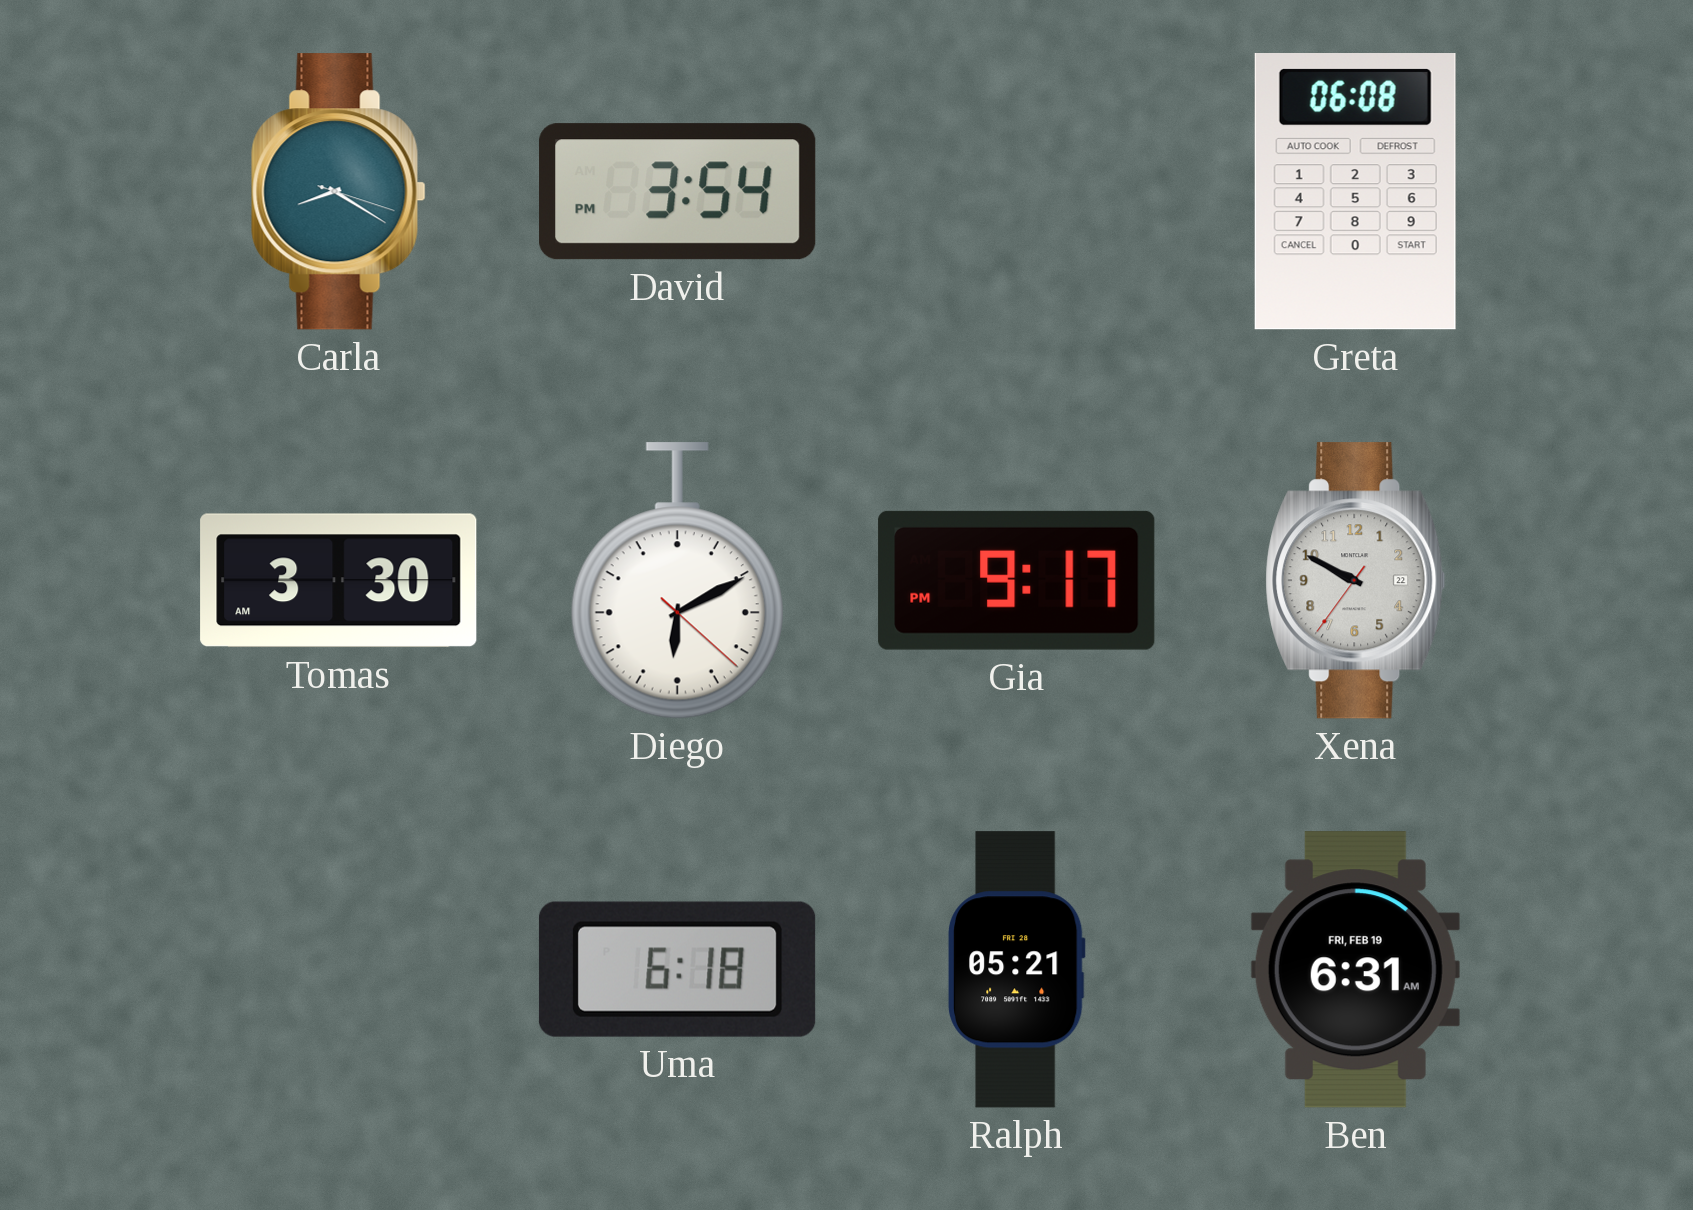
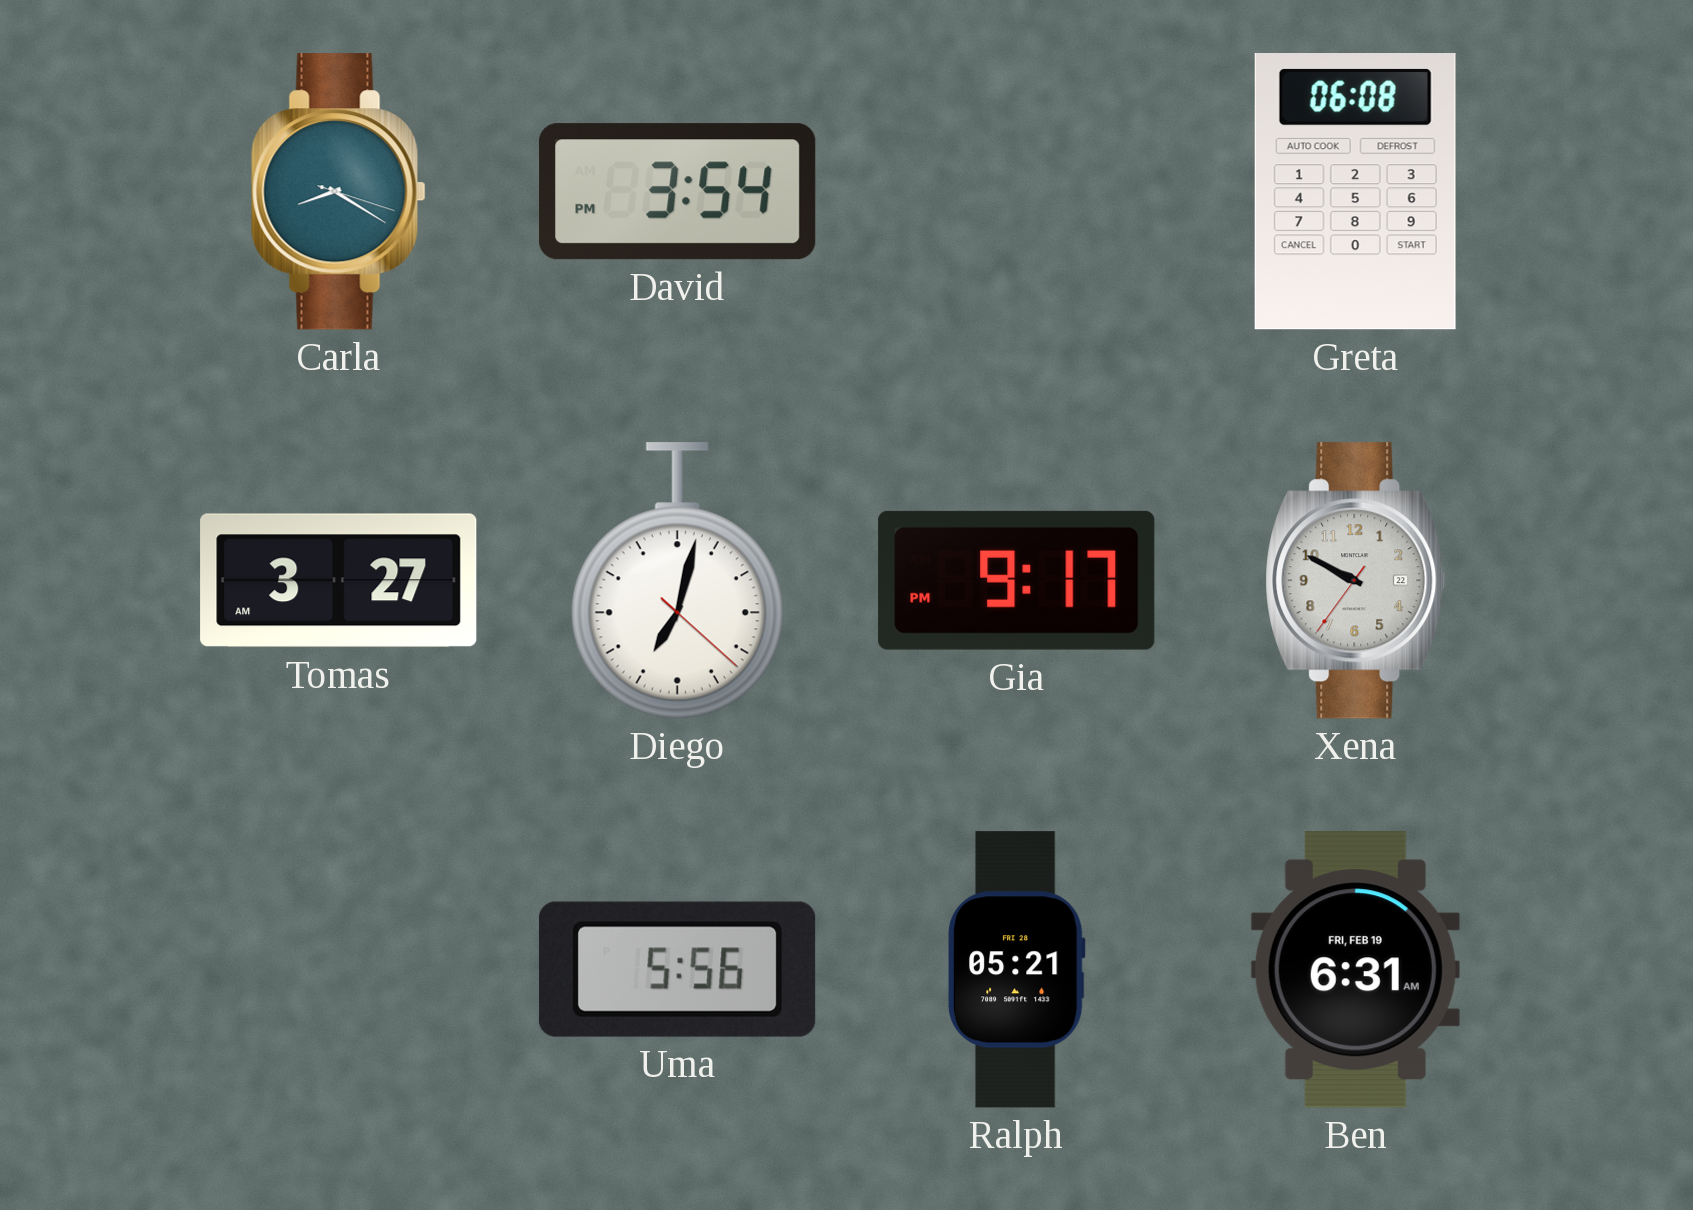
Tomas: 3:30 -> 3:27
Diego: 6:10 -> 7:02
Uma: 6:18 -> 5:56
